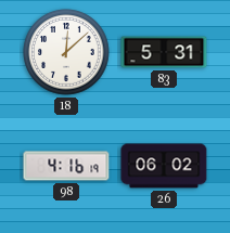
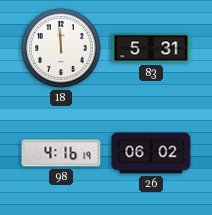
18: 12:08 -> 11:59
